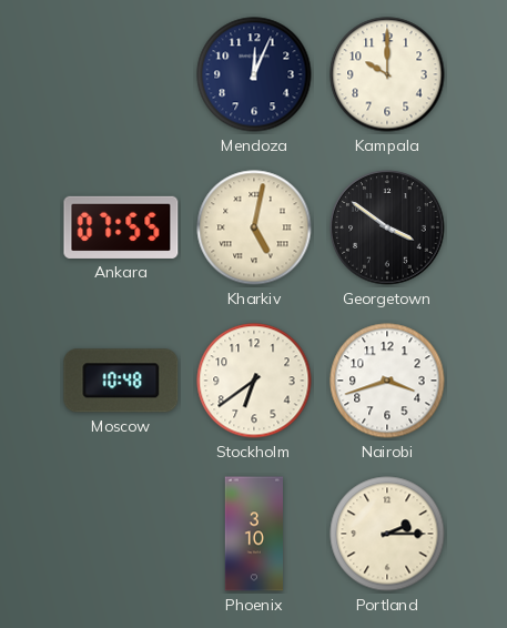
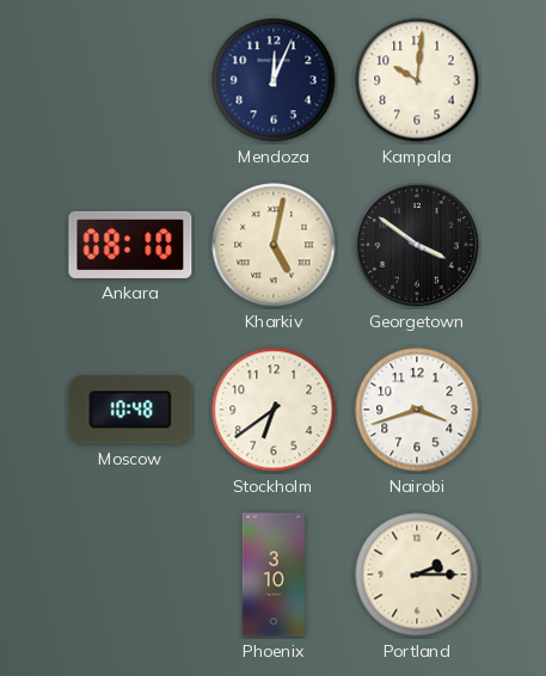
Kampala: 10:00 -> 10:01
Ankara: 07:55 -> 08:10
